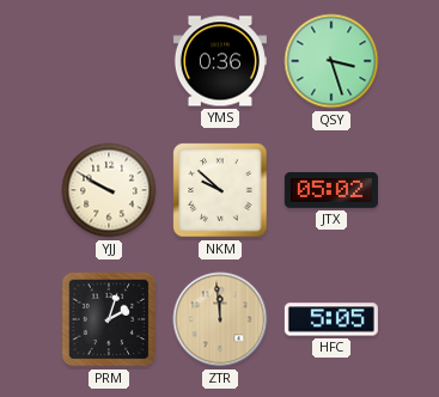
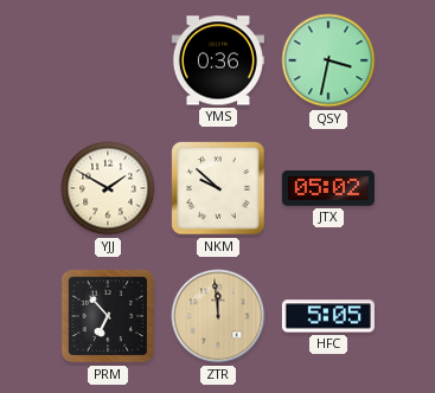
QSY: 3:27 -> 3:32
YJJ: 9:50 -> 1:50
PRM: 2:03 -> 6:53
